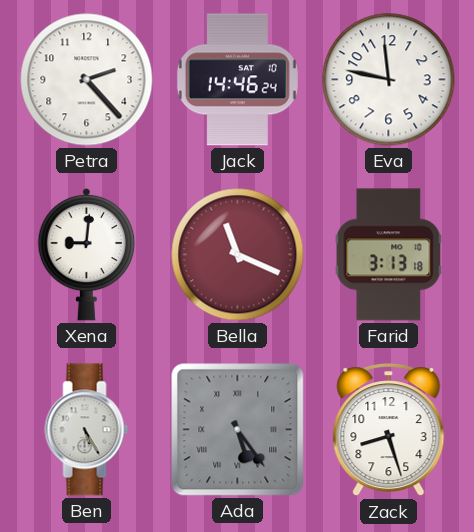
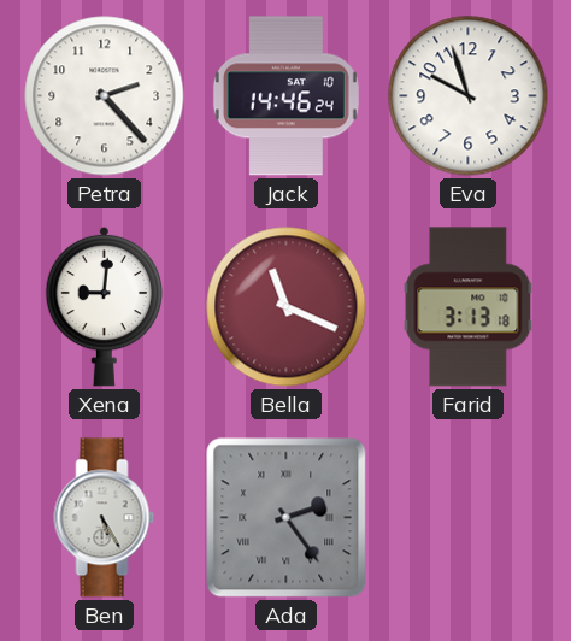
Eva: 11:47 -> 9:57
Ada: 5:24 -> 2:24
Zack: 8:27 -> none
